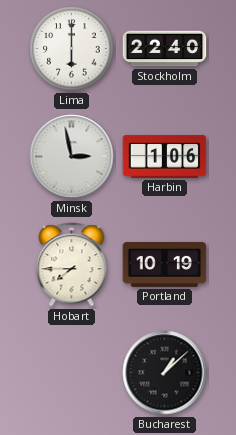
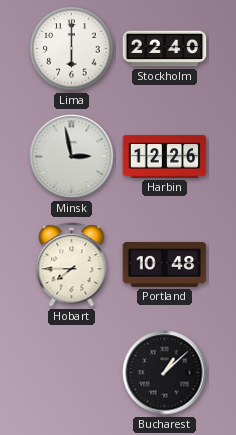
Harbin: 1:06 -> 12:26
Portland: 10:19 -> 10:48
